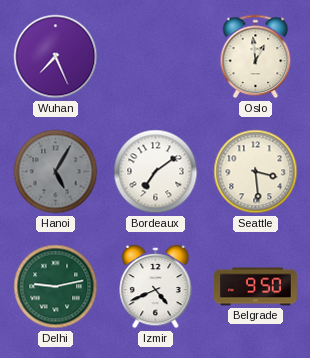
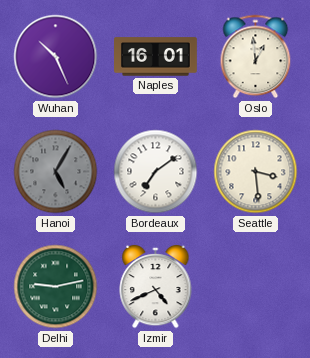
Wuhan: 7:26 -> 10:26
Naples: none -> 16:01
Belgrade: 9:50 -> none
